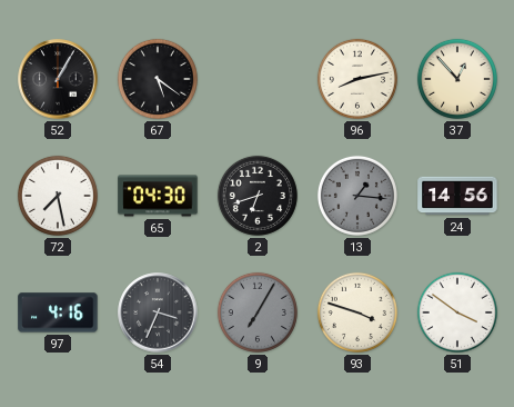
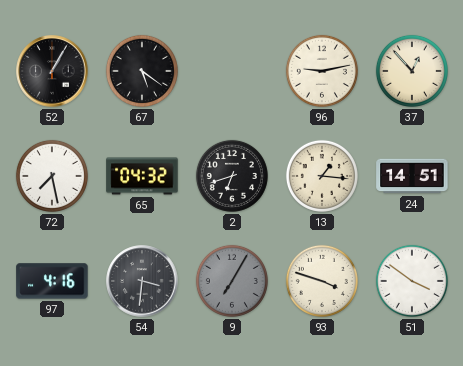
96: 8:13 -> 9:13
65: 04:30 -> 04:32
13 dial: grey -> cream
24: 14:56 -> 14:51
54: 3:34 -> 3:31
